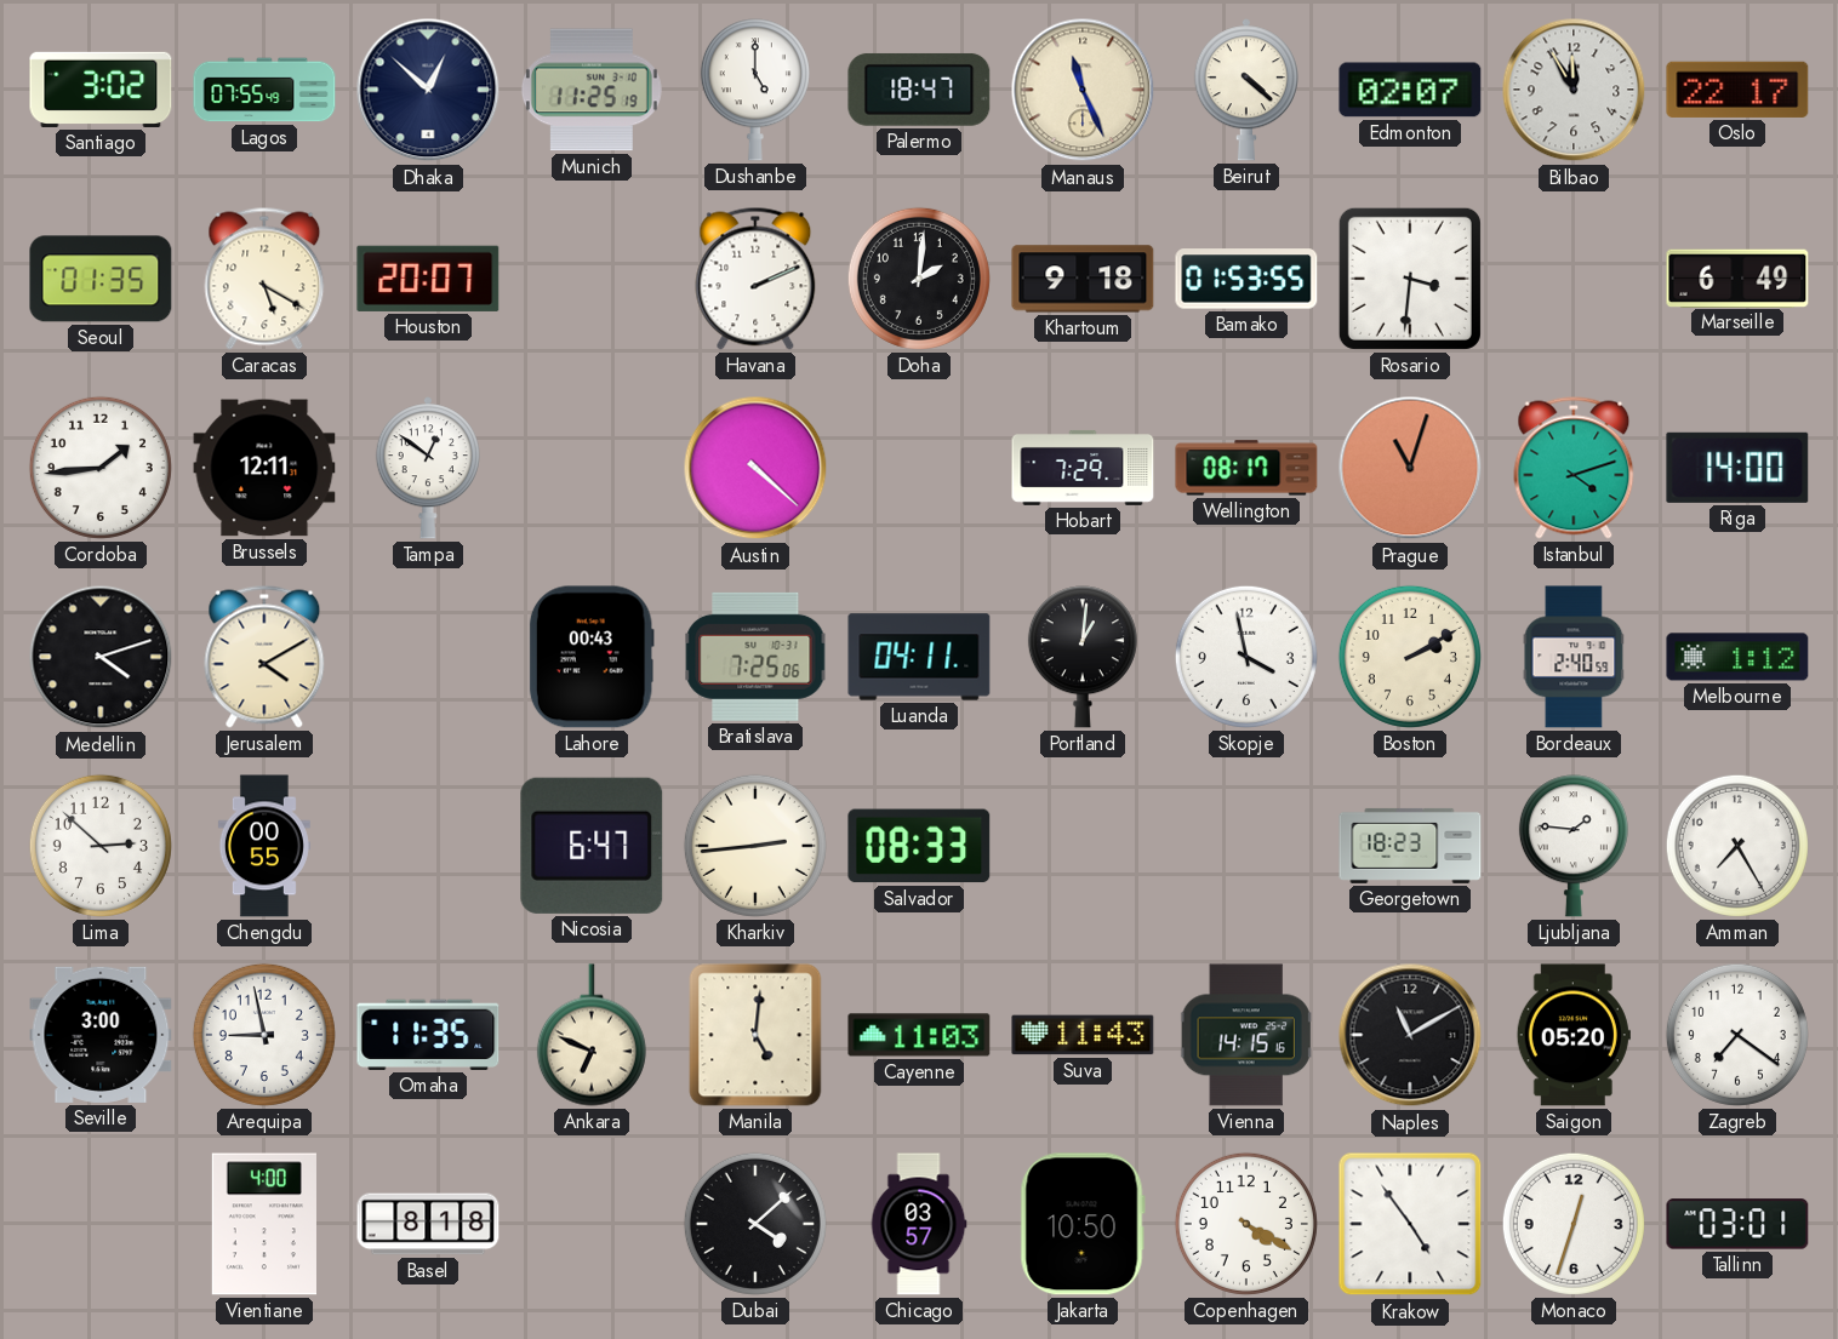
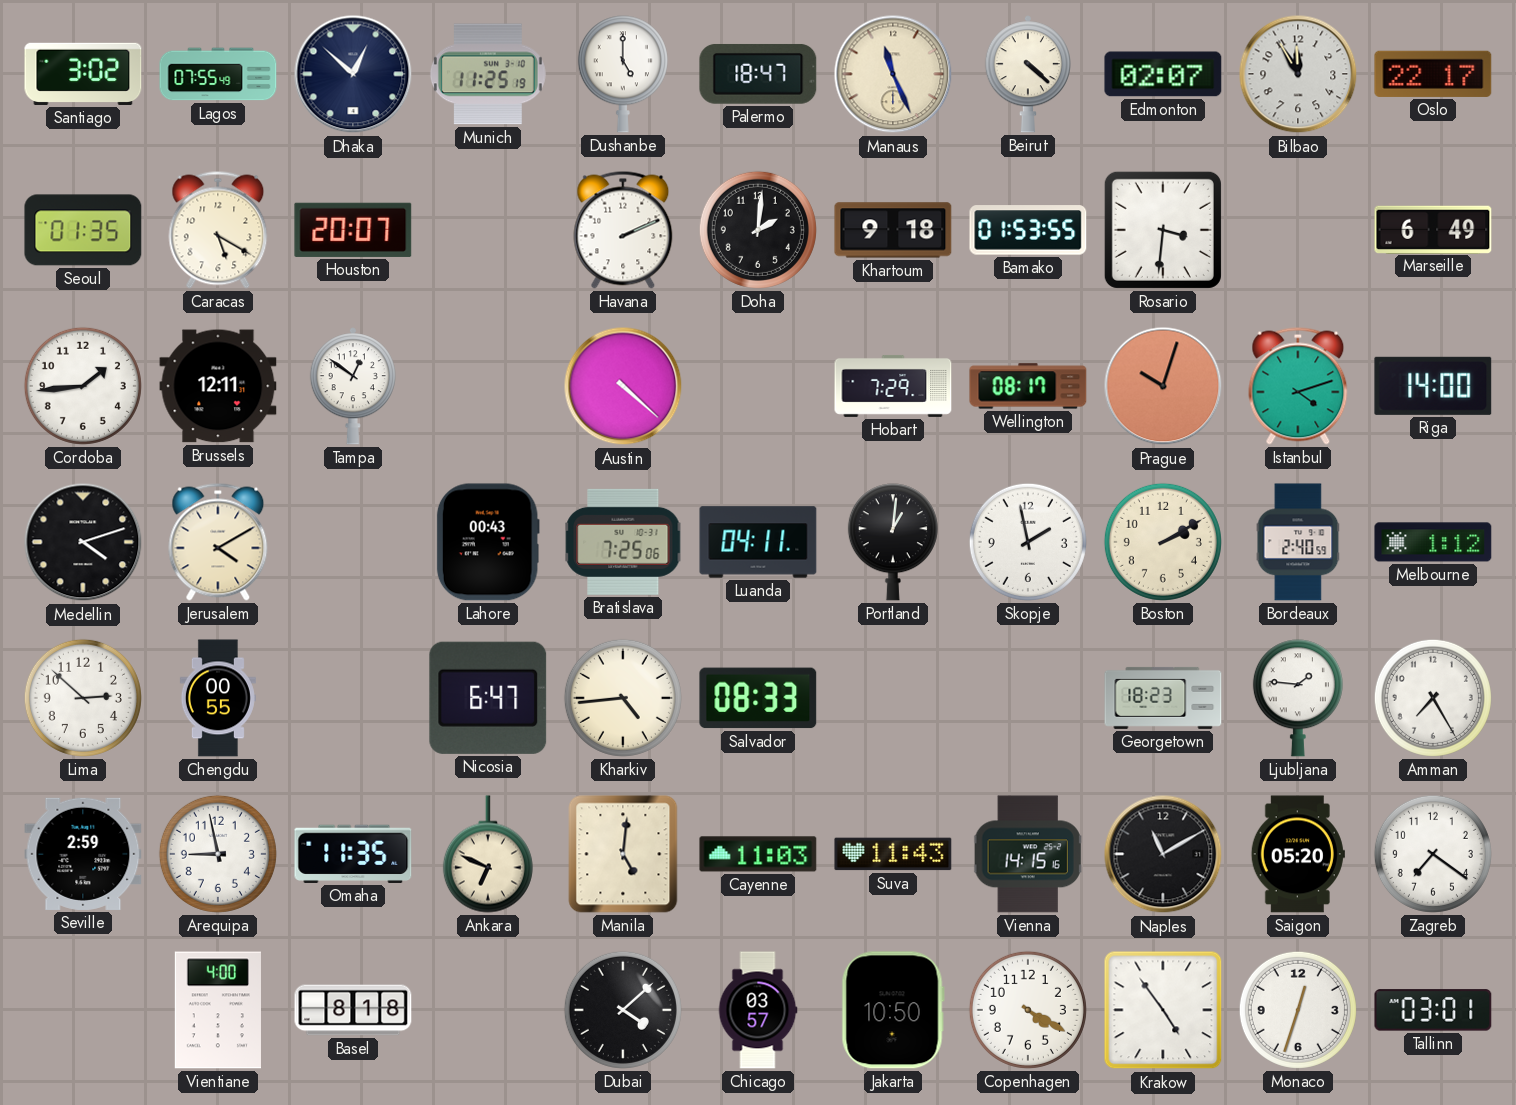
Prague: 11:03 -> 10:03
Skopje: 3:58 -> 1:58
Kharkiv: 2:44 -> 4:44
Seville: 3:00 -> 2:59
